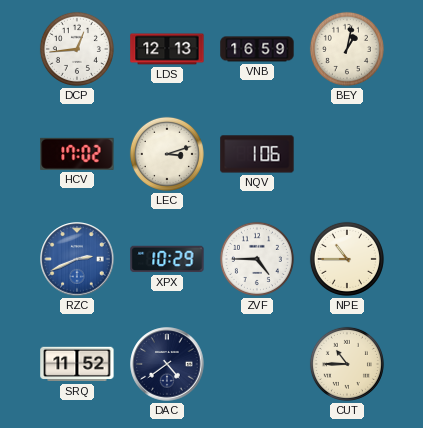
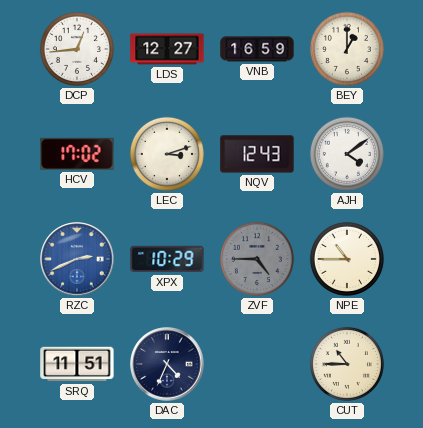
LDS: 12:13 -> 12:27
BEY: 1:02 -> 1:00
NQV: 1:06 -> 12:43
AJH: none -> 4:09
ZVF dial: white -> grey
SRQ: 11:52 -> 11:51
DAC: 4:39 -> 4:34
